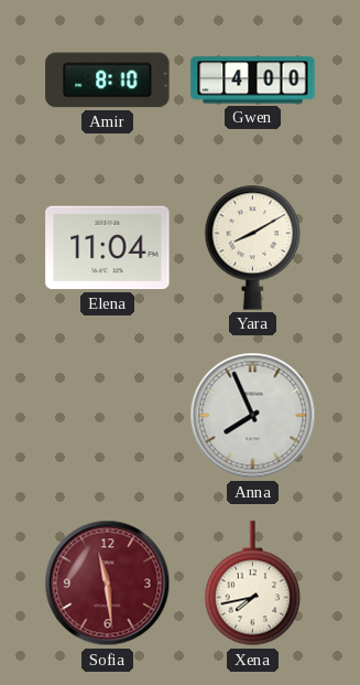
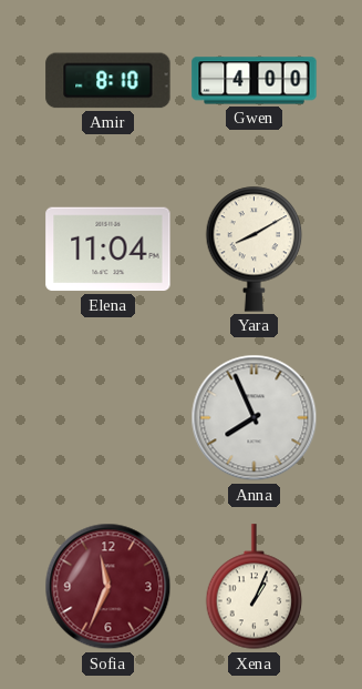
Sofia: 11:29 -> 11:34
Xena: 7:43 -> 1:04
